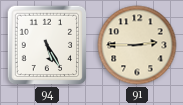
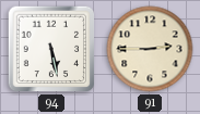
94: 5:25 -> 5:28
